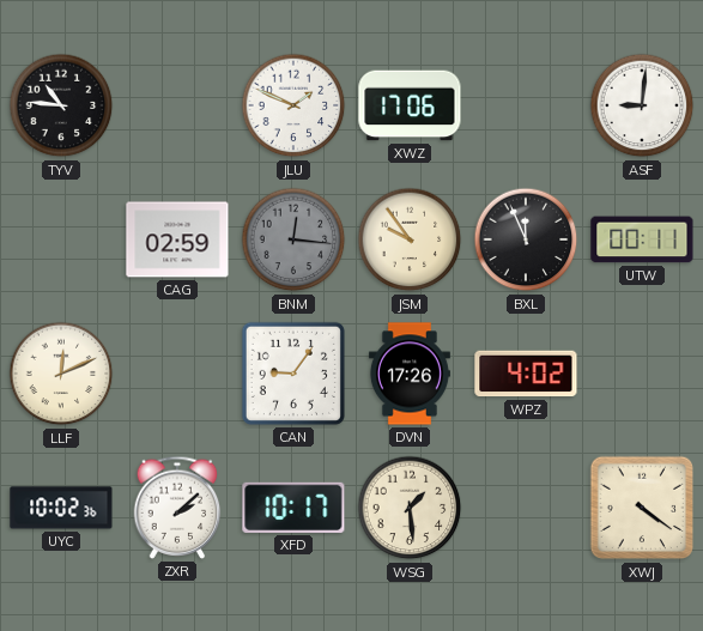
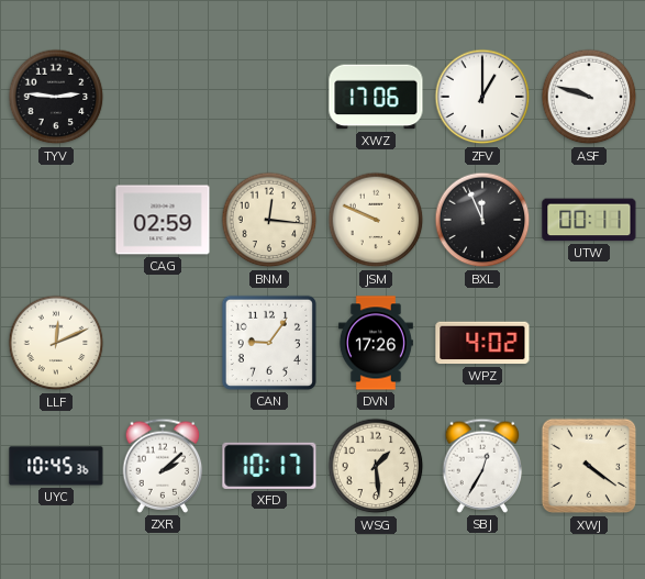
TYV: 10:46 -> 2:46
JLU: 1:49 -> none
ZFV: none -> 1:00
ASF: 9:01 -> 9:48
BNM dial: grey -> cream
JSM: 9:54 -> 9:49
UYC: 10:02 -> 10:45
SBJ: none -> 12:35
